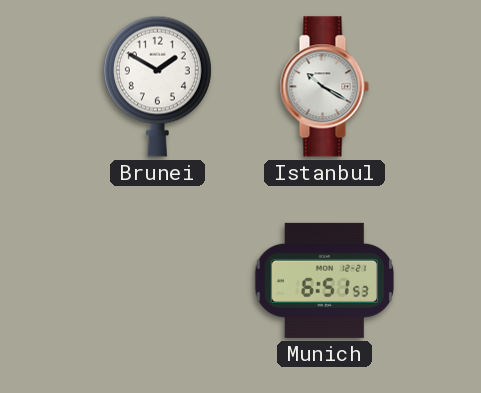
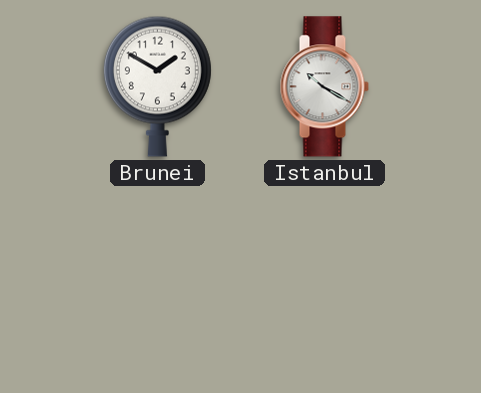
Munich: 6:51 -> none
